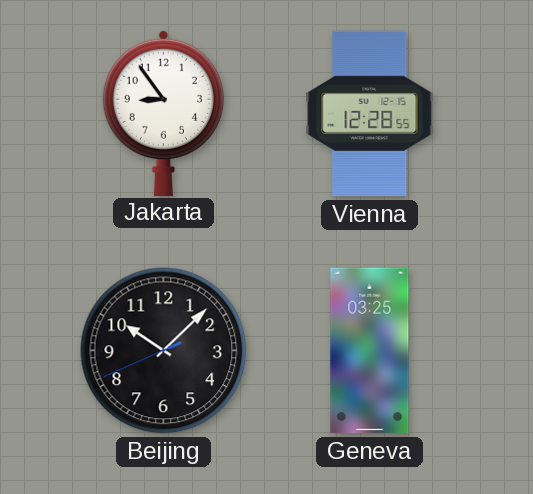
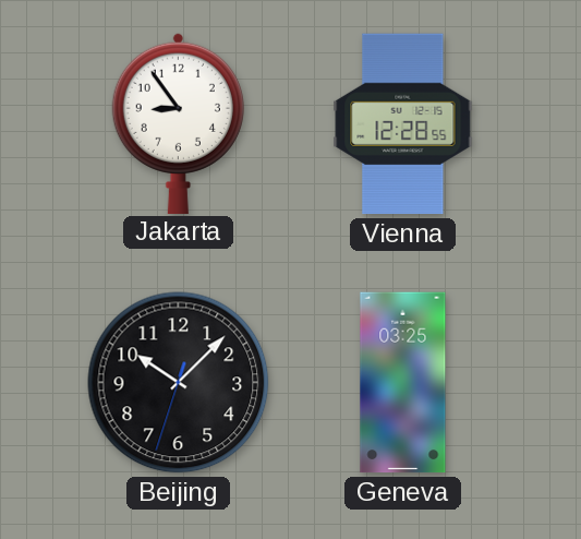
Beijing: 10:07:41 -> 10:07:33
